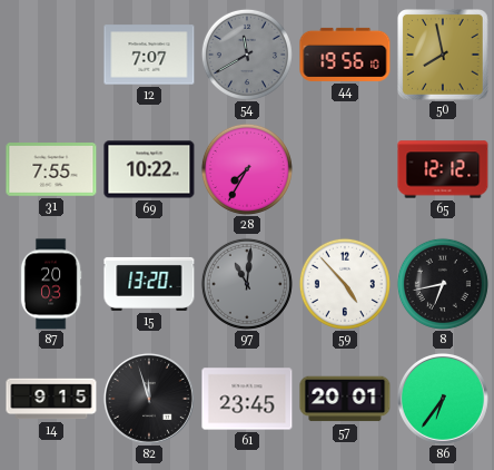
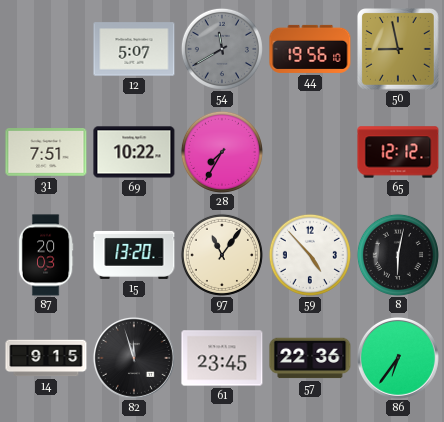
12: 7:07 -> 5:07
50: 7:58 -> 8:58
31: 7:55 -> 7:51
97: 11:01 -> 11:06
97 dial: grey -> cream
8: 6:43 -> 6:02
57: 20:01 -> 22:36
